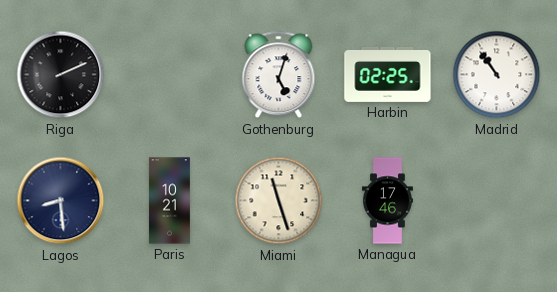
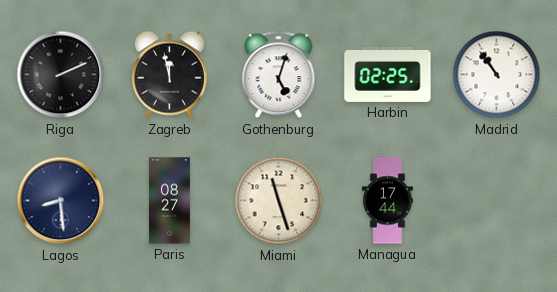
Zagreb: none -> 11:58
Paris: 10:21 -> 08:27
Managua: 17:46 -> 17:44
